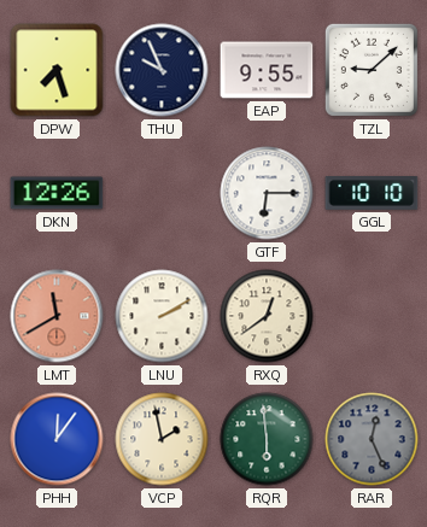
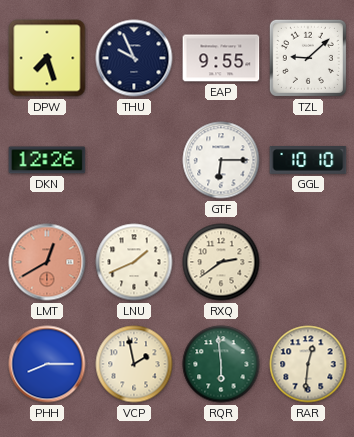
LMT: 11:40 -> 12:40
LNU: 2:10 -> 1:41
RXQ: 12:39 -> 2:39
PHH: 12:06 -> 8:15
RAR: 12:26 -> 12:31
RAR dial: grey -> cream
